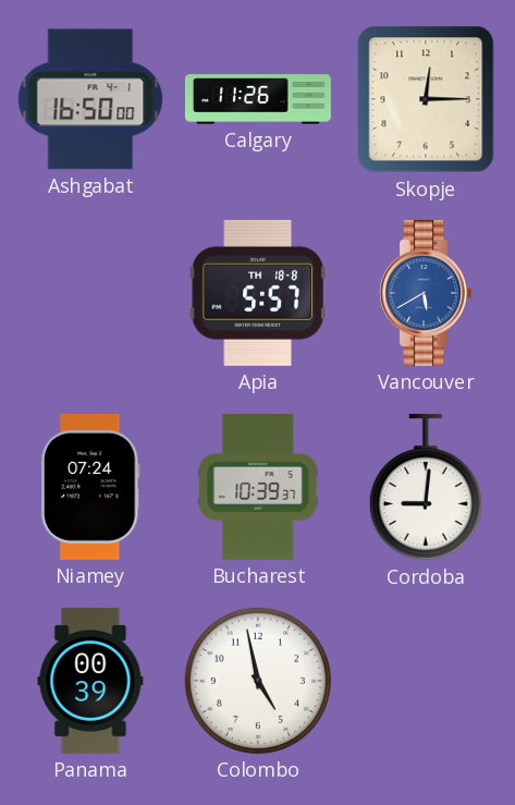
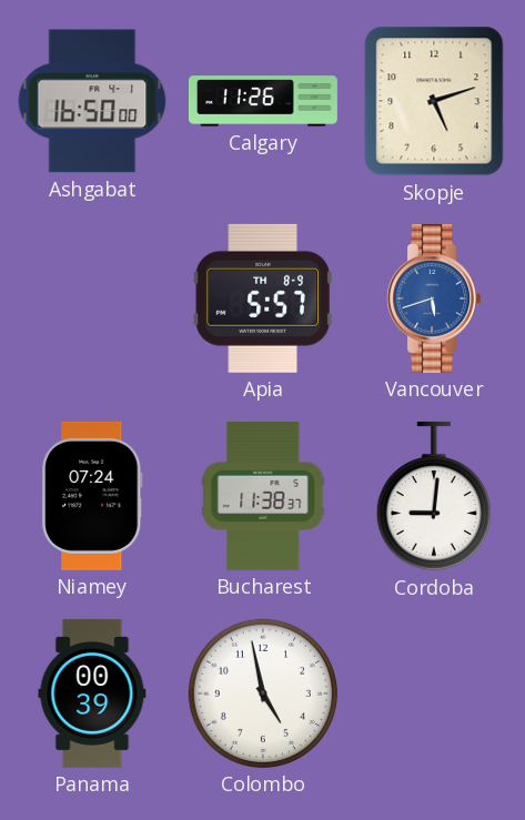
Skopje: 12:15 -> 5:12
Apia date: TH 18-8 -> TH 8-9
Vancouver: 5:40 -> 5:42
Bucharest: 10:39 -> 11:38
